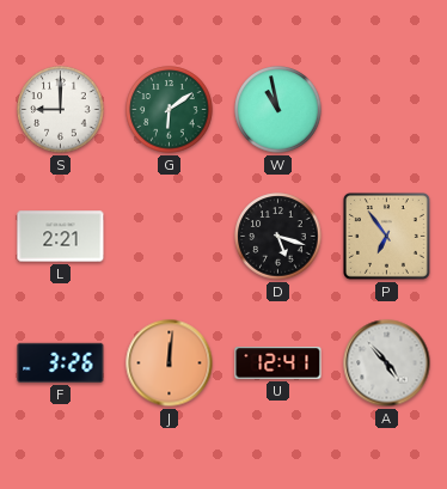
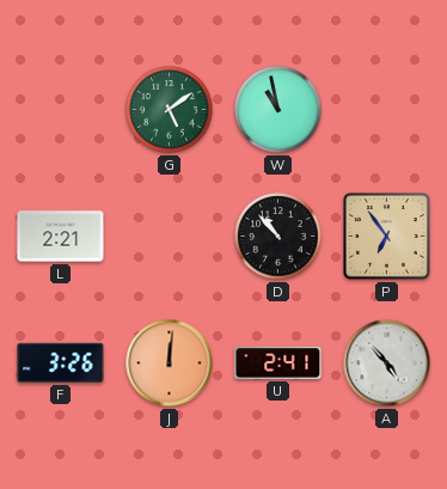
S: 9:00 -> none
G: 6:09 -> 5:09
D: 5:18 -> 10:53
U: 12:41 -> 2:41
